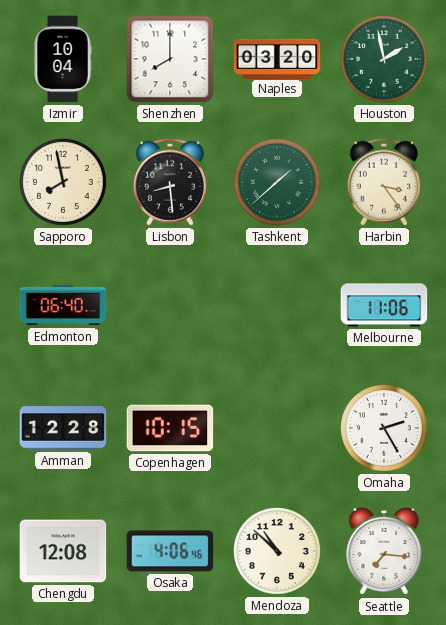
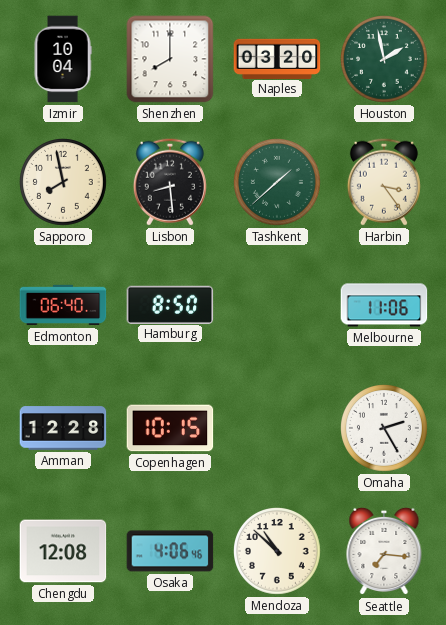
Hamburg: none -> 8:50
